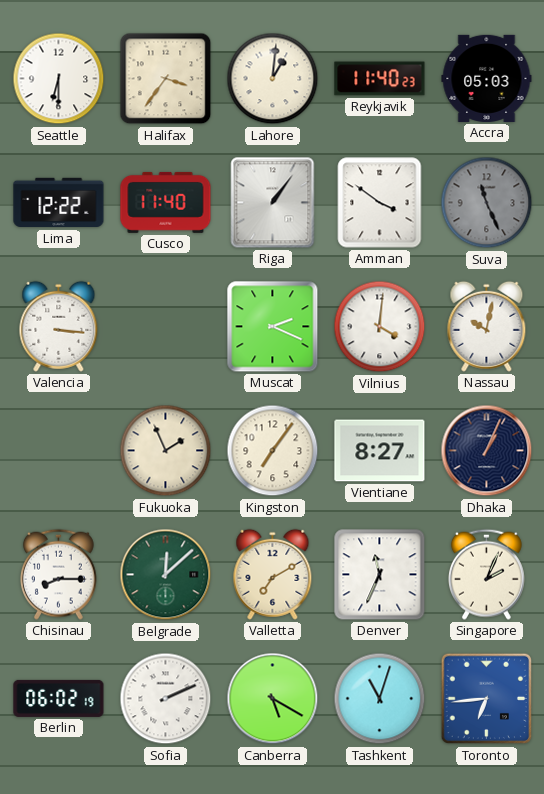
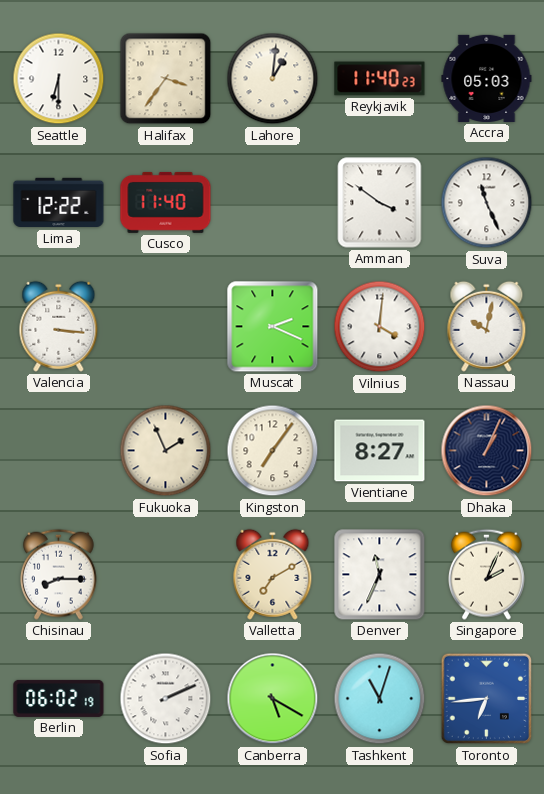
Riga: 1:06 -> none
Suva dial: grey -> white
Belgrade: 12:08 -> none
